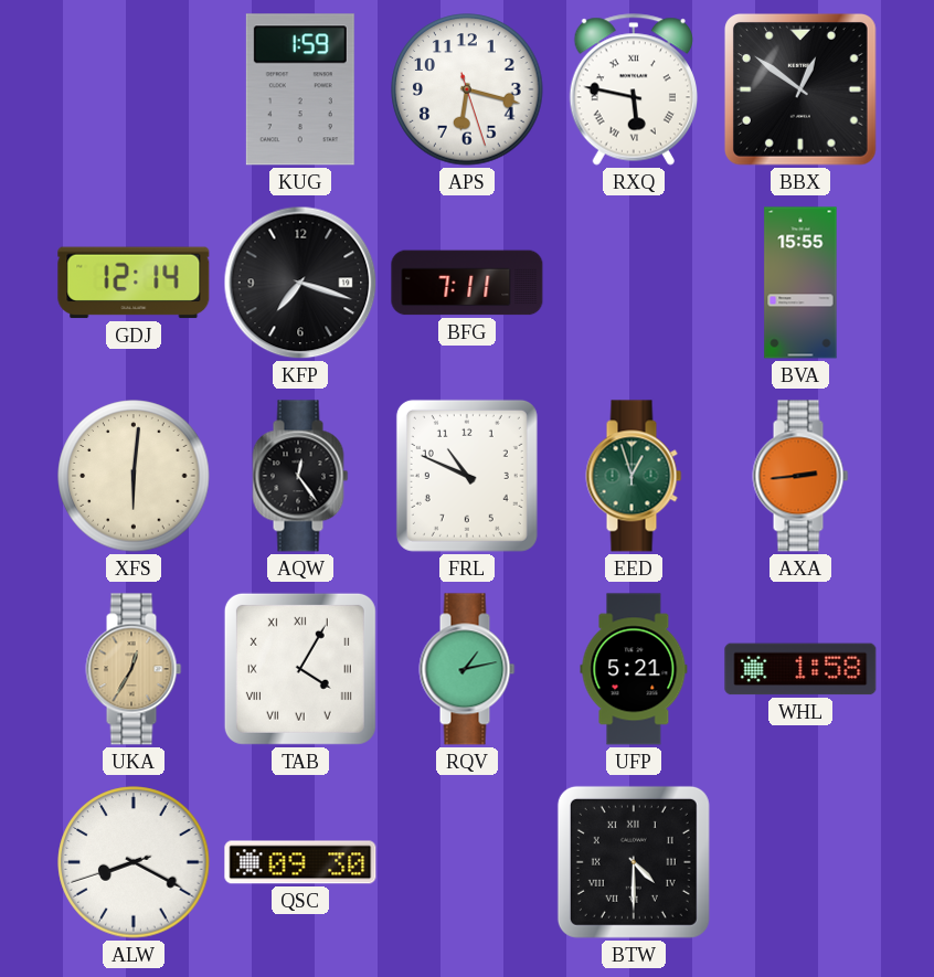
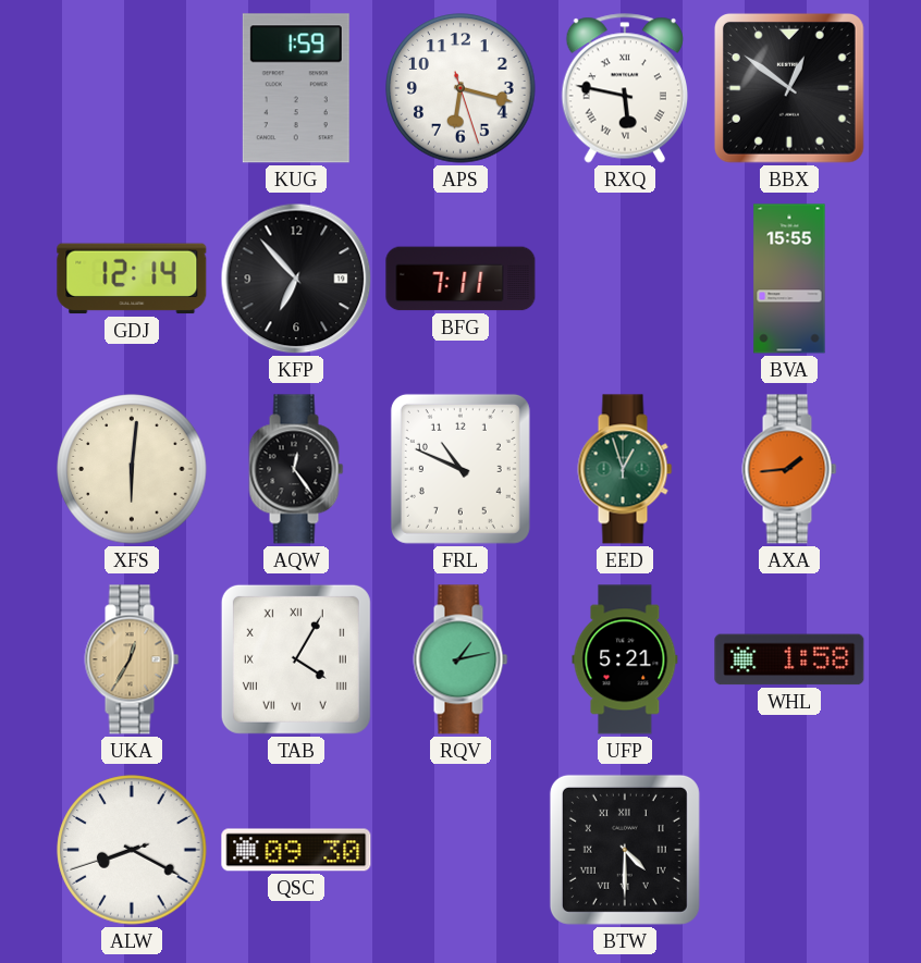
KFP: 7:18 -> 6:53
AXA: 2:44 -> 1:44
